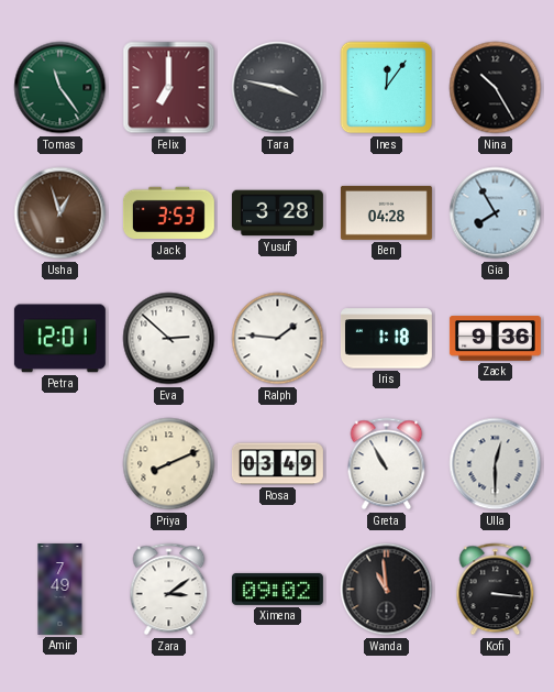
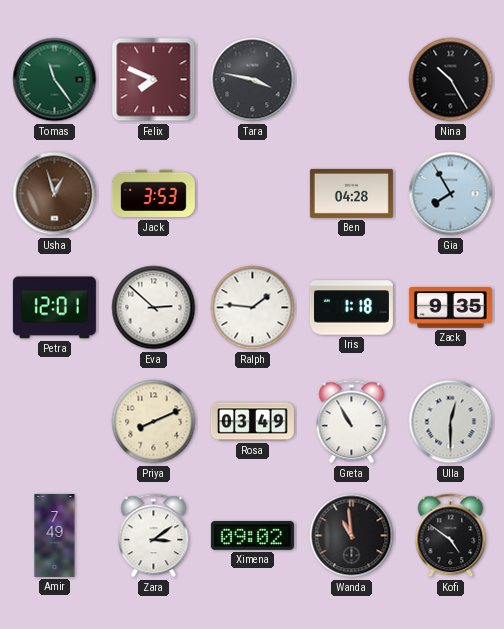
Felix: 7:00 -> 7:49
Ines: 12:06 -> none
Yusuf: 3:28 -> none
Zack: 9:36 -> 9:35
Kofi: 3:16 -> 4:51
